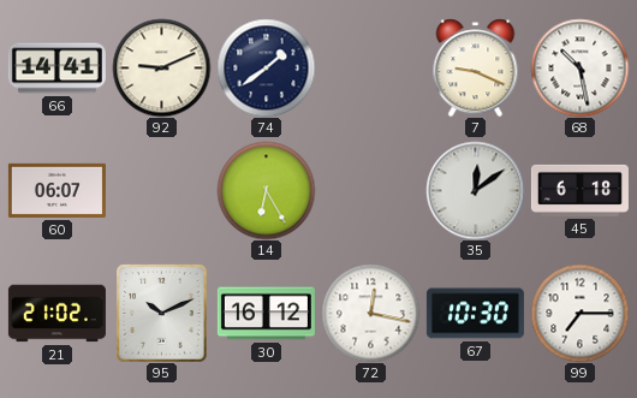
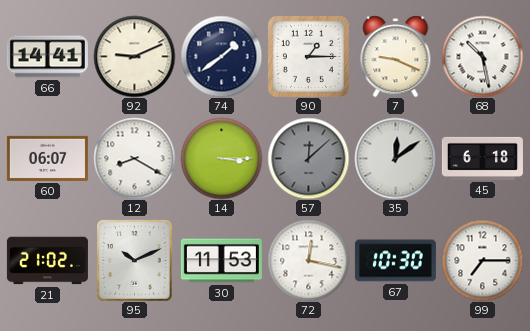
90: none -> 1:15
12: none -> 8:20
14: 6:25 -> 3:15
57: none -> 12:08
30: 16:12 -> 11:53
